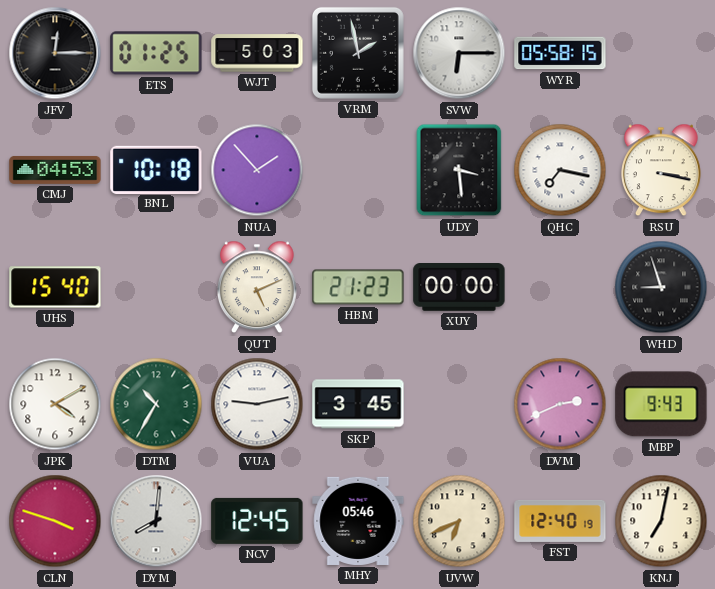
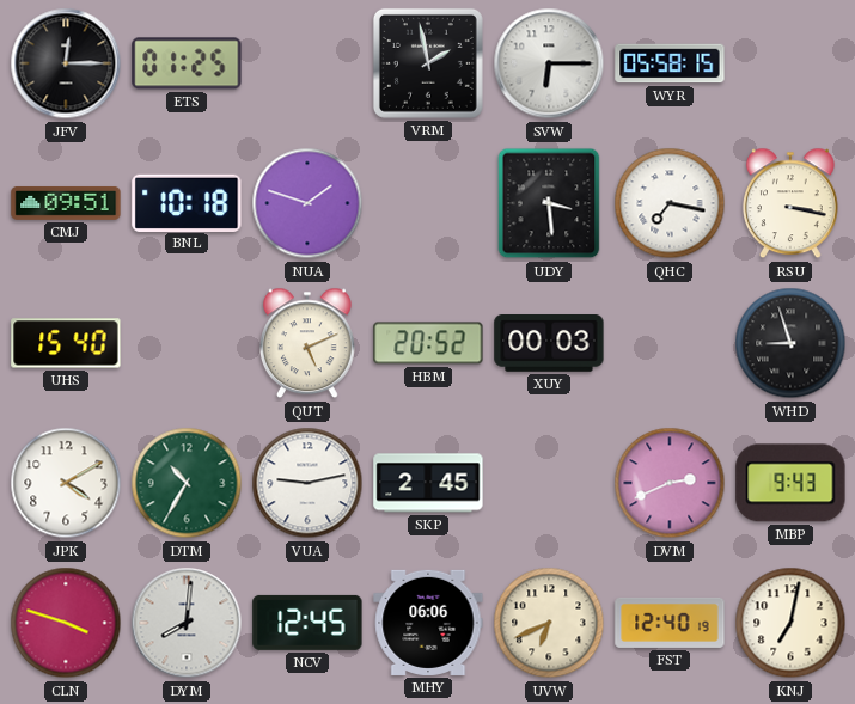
WJT: 5:03 -> none
CMJ: 04:53 -> 09:51
NUA: 1:53 -> 1:48
HBM: 21:23 -> 20:52
XUY: 00:00 -> 00:03
SKP: 3:45 -> 2:45
MHY: 05:46 -> 06:06
